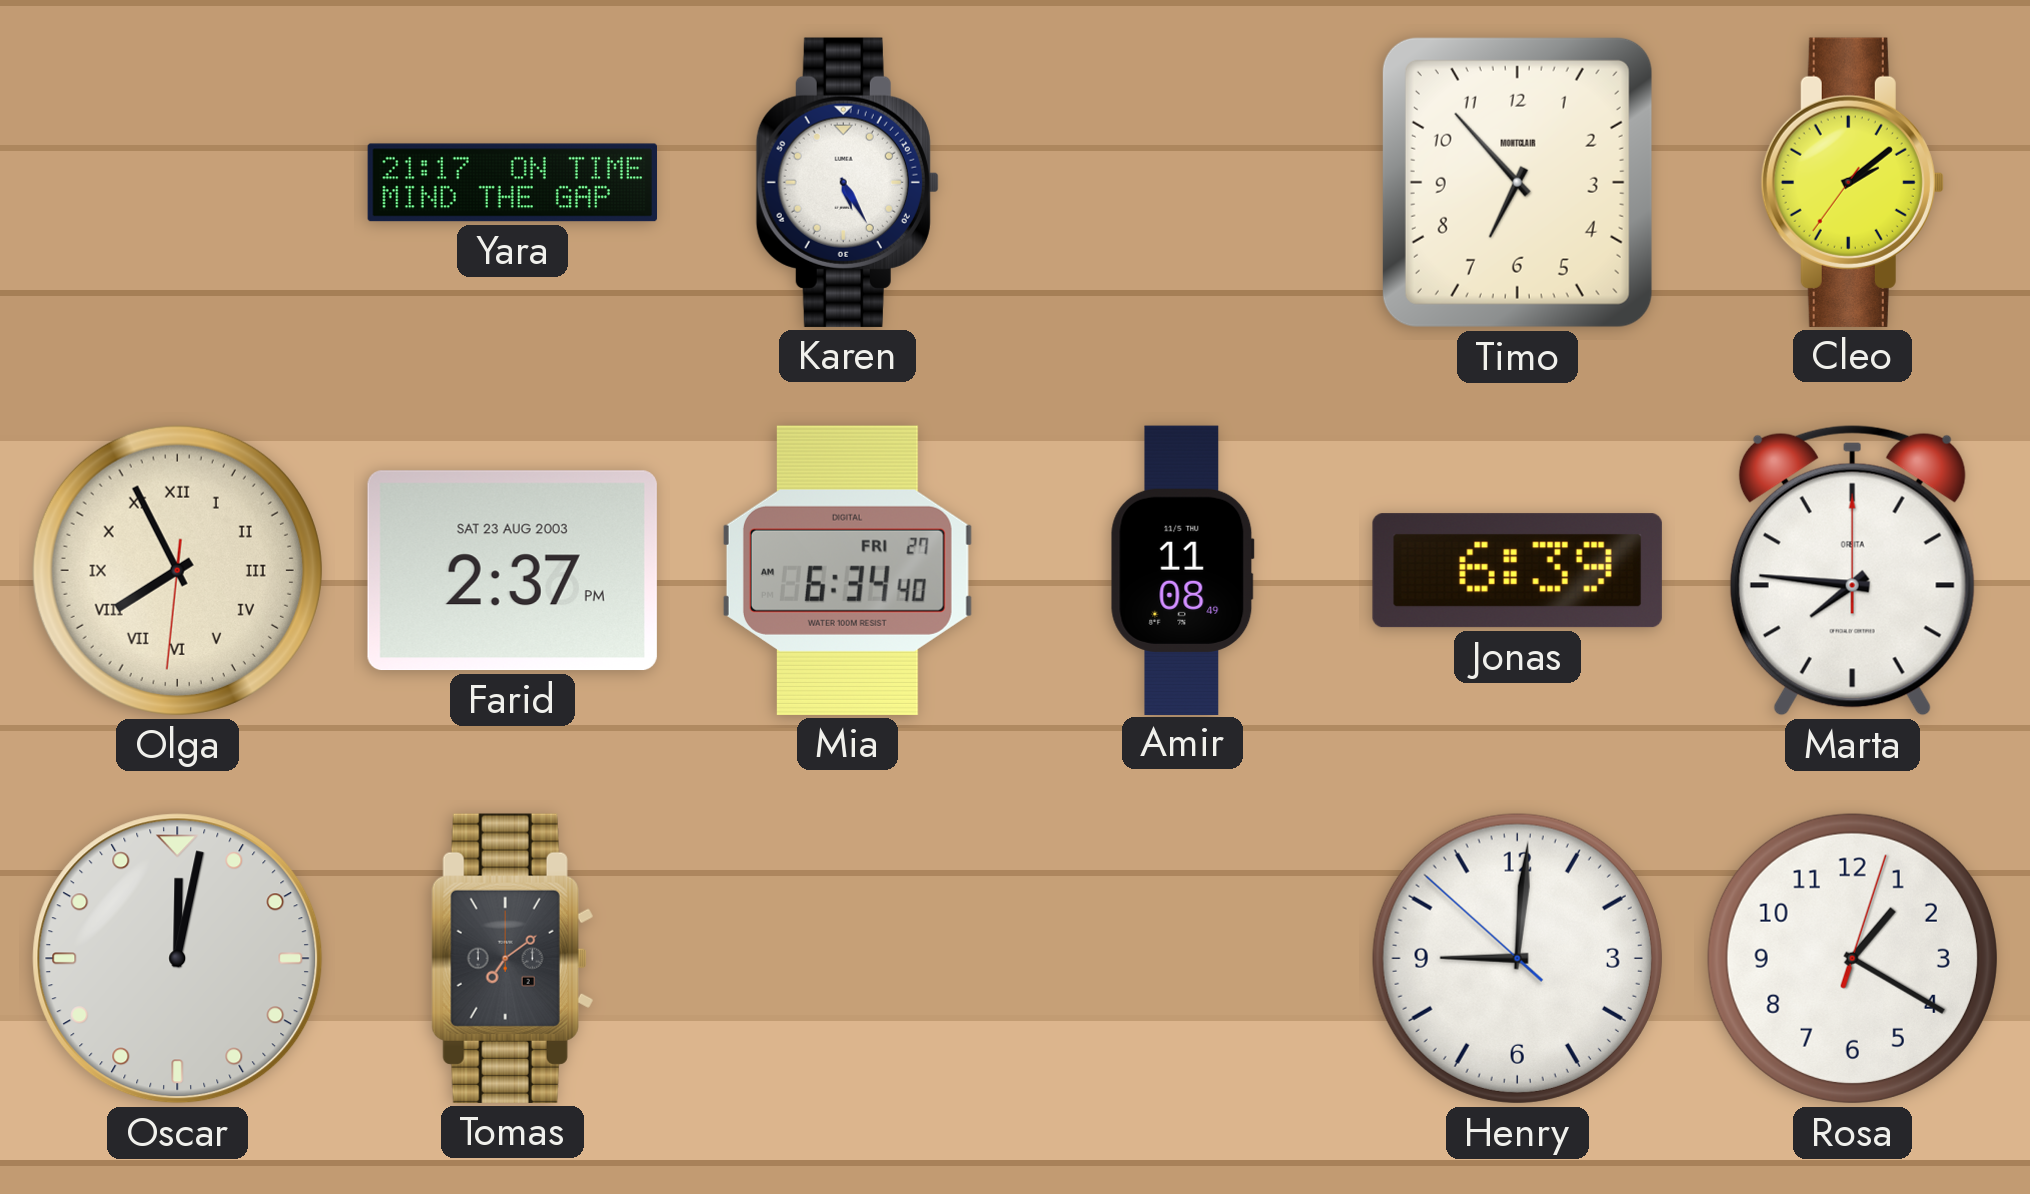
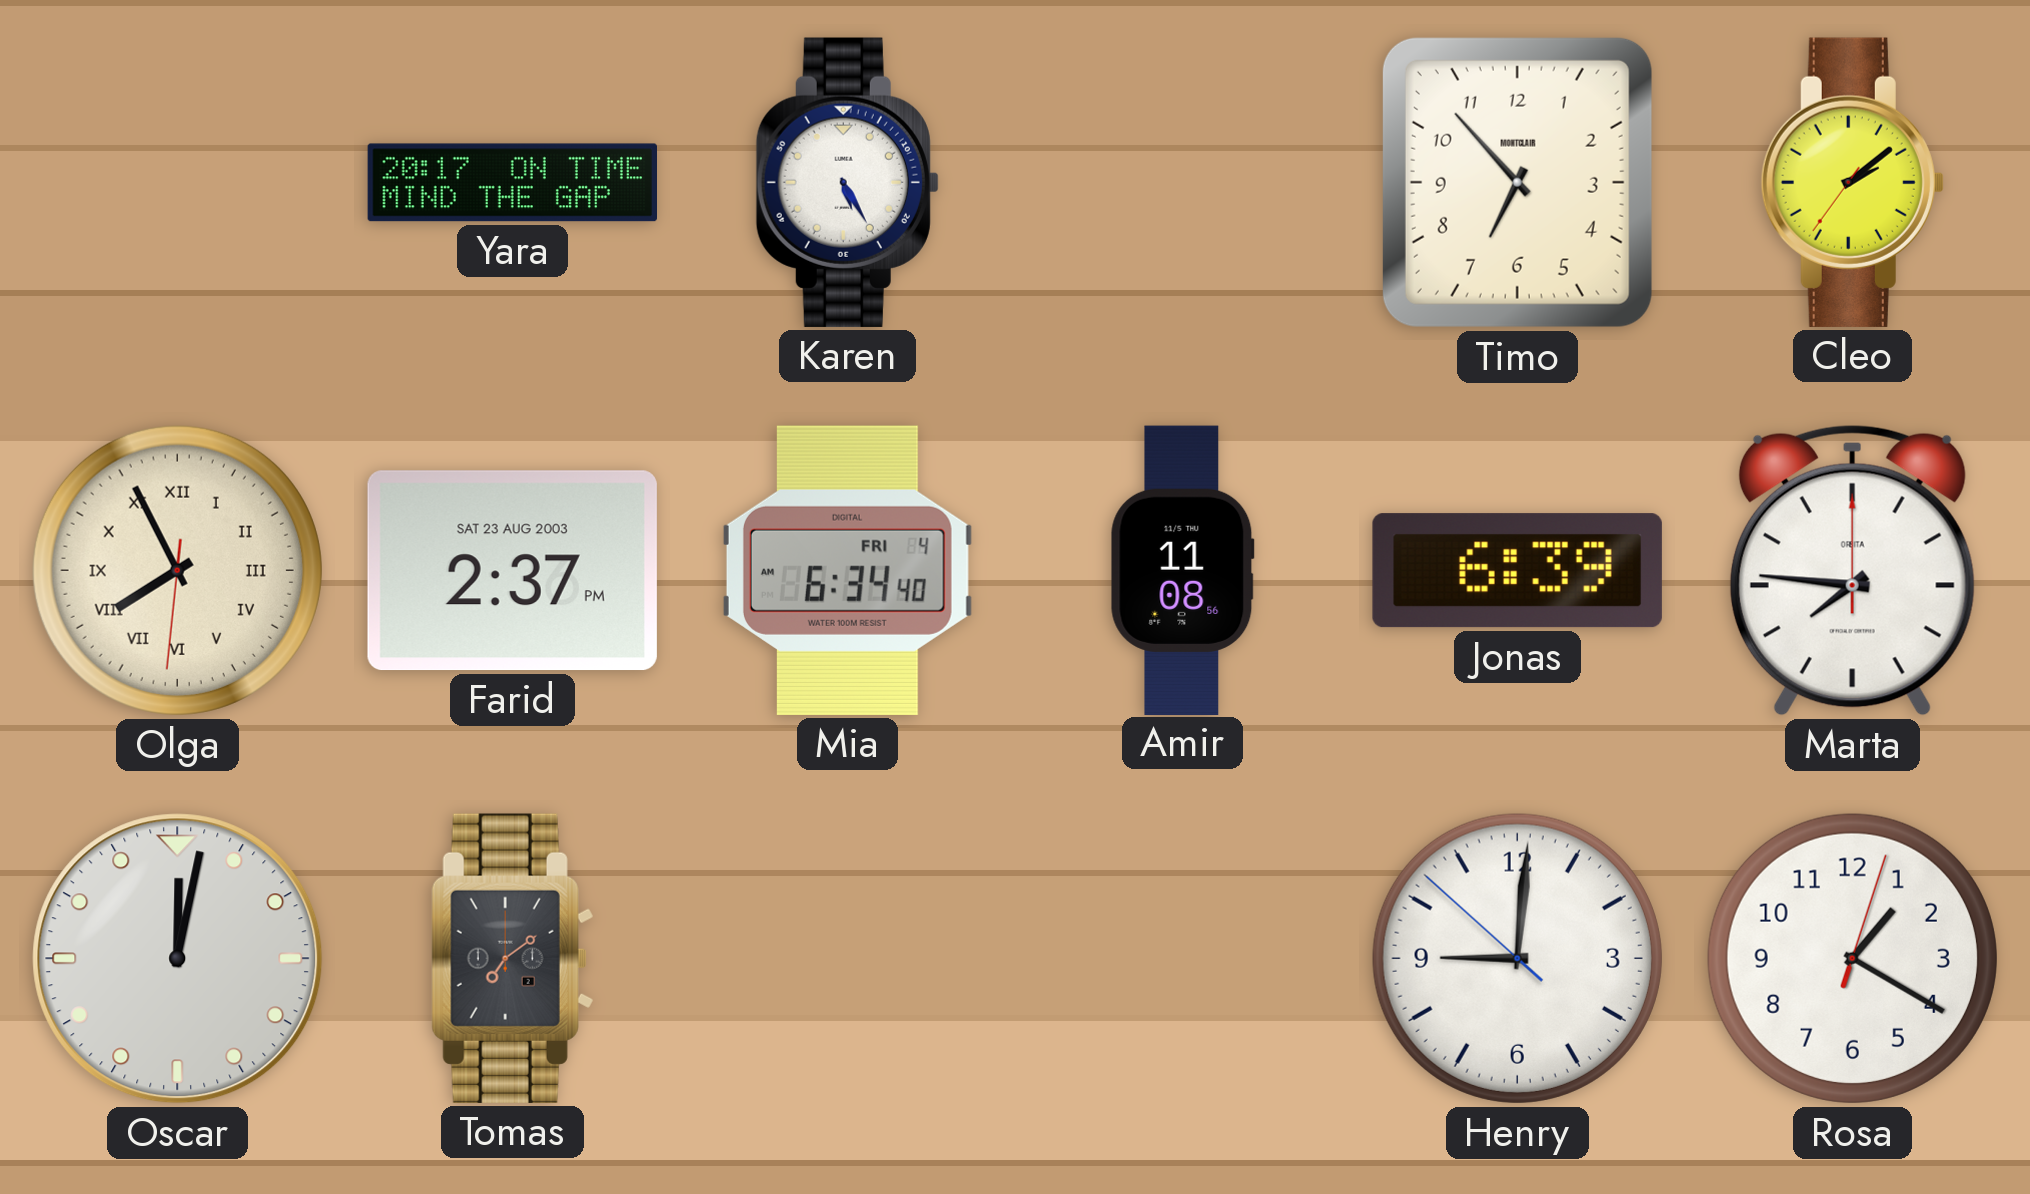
Yara: 21:17 -> 20:17
Mia date: FRI 27 -> FRI 4
Amir: 11:08:49 -> 11:08:56
